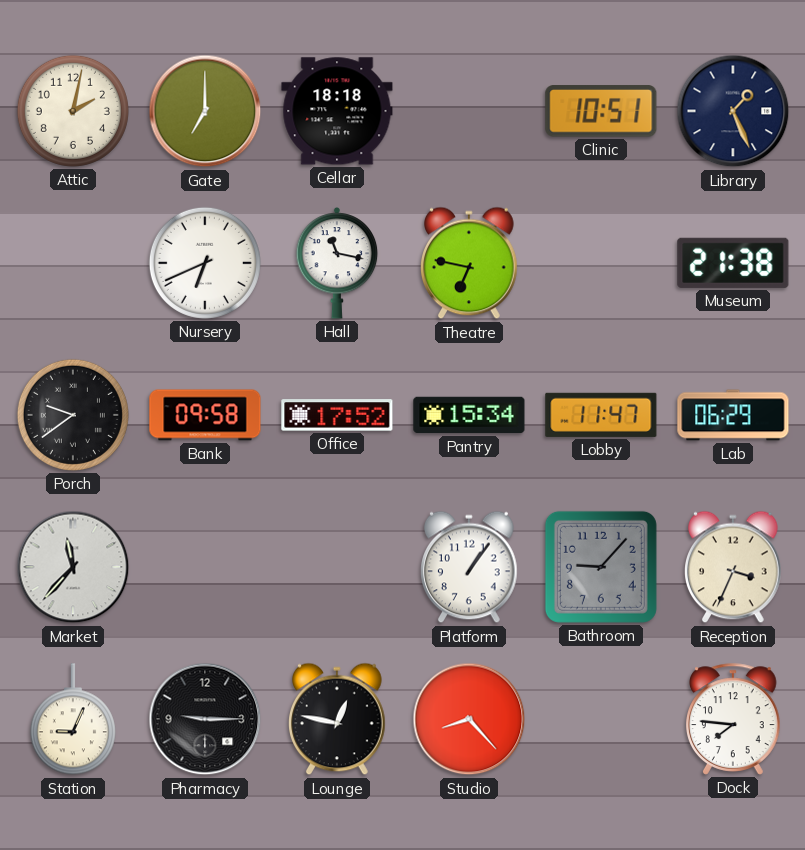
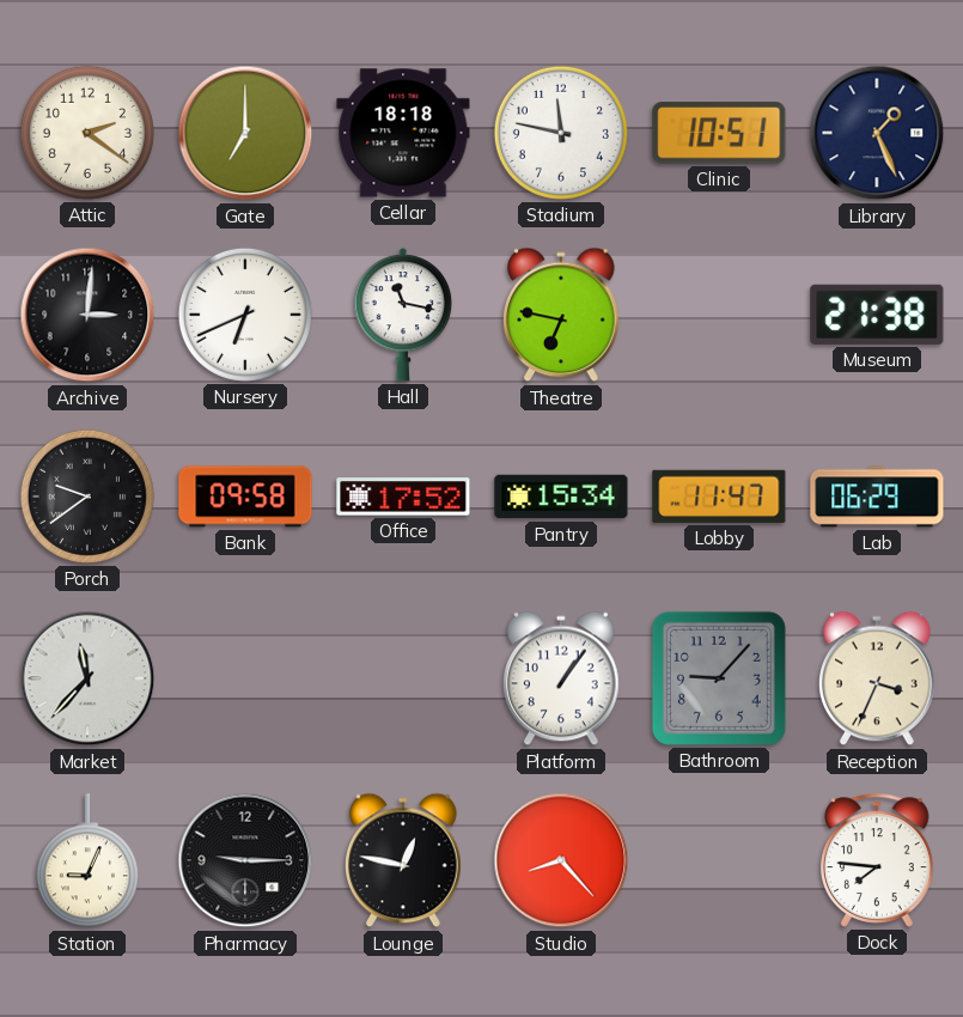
Attic: 2:02 -> 2:21
Stadium: none -> 11:47
Archive: none -> 3:01
